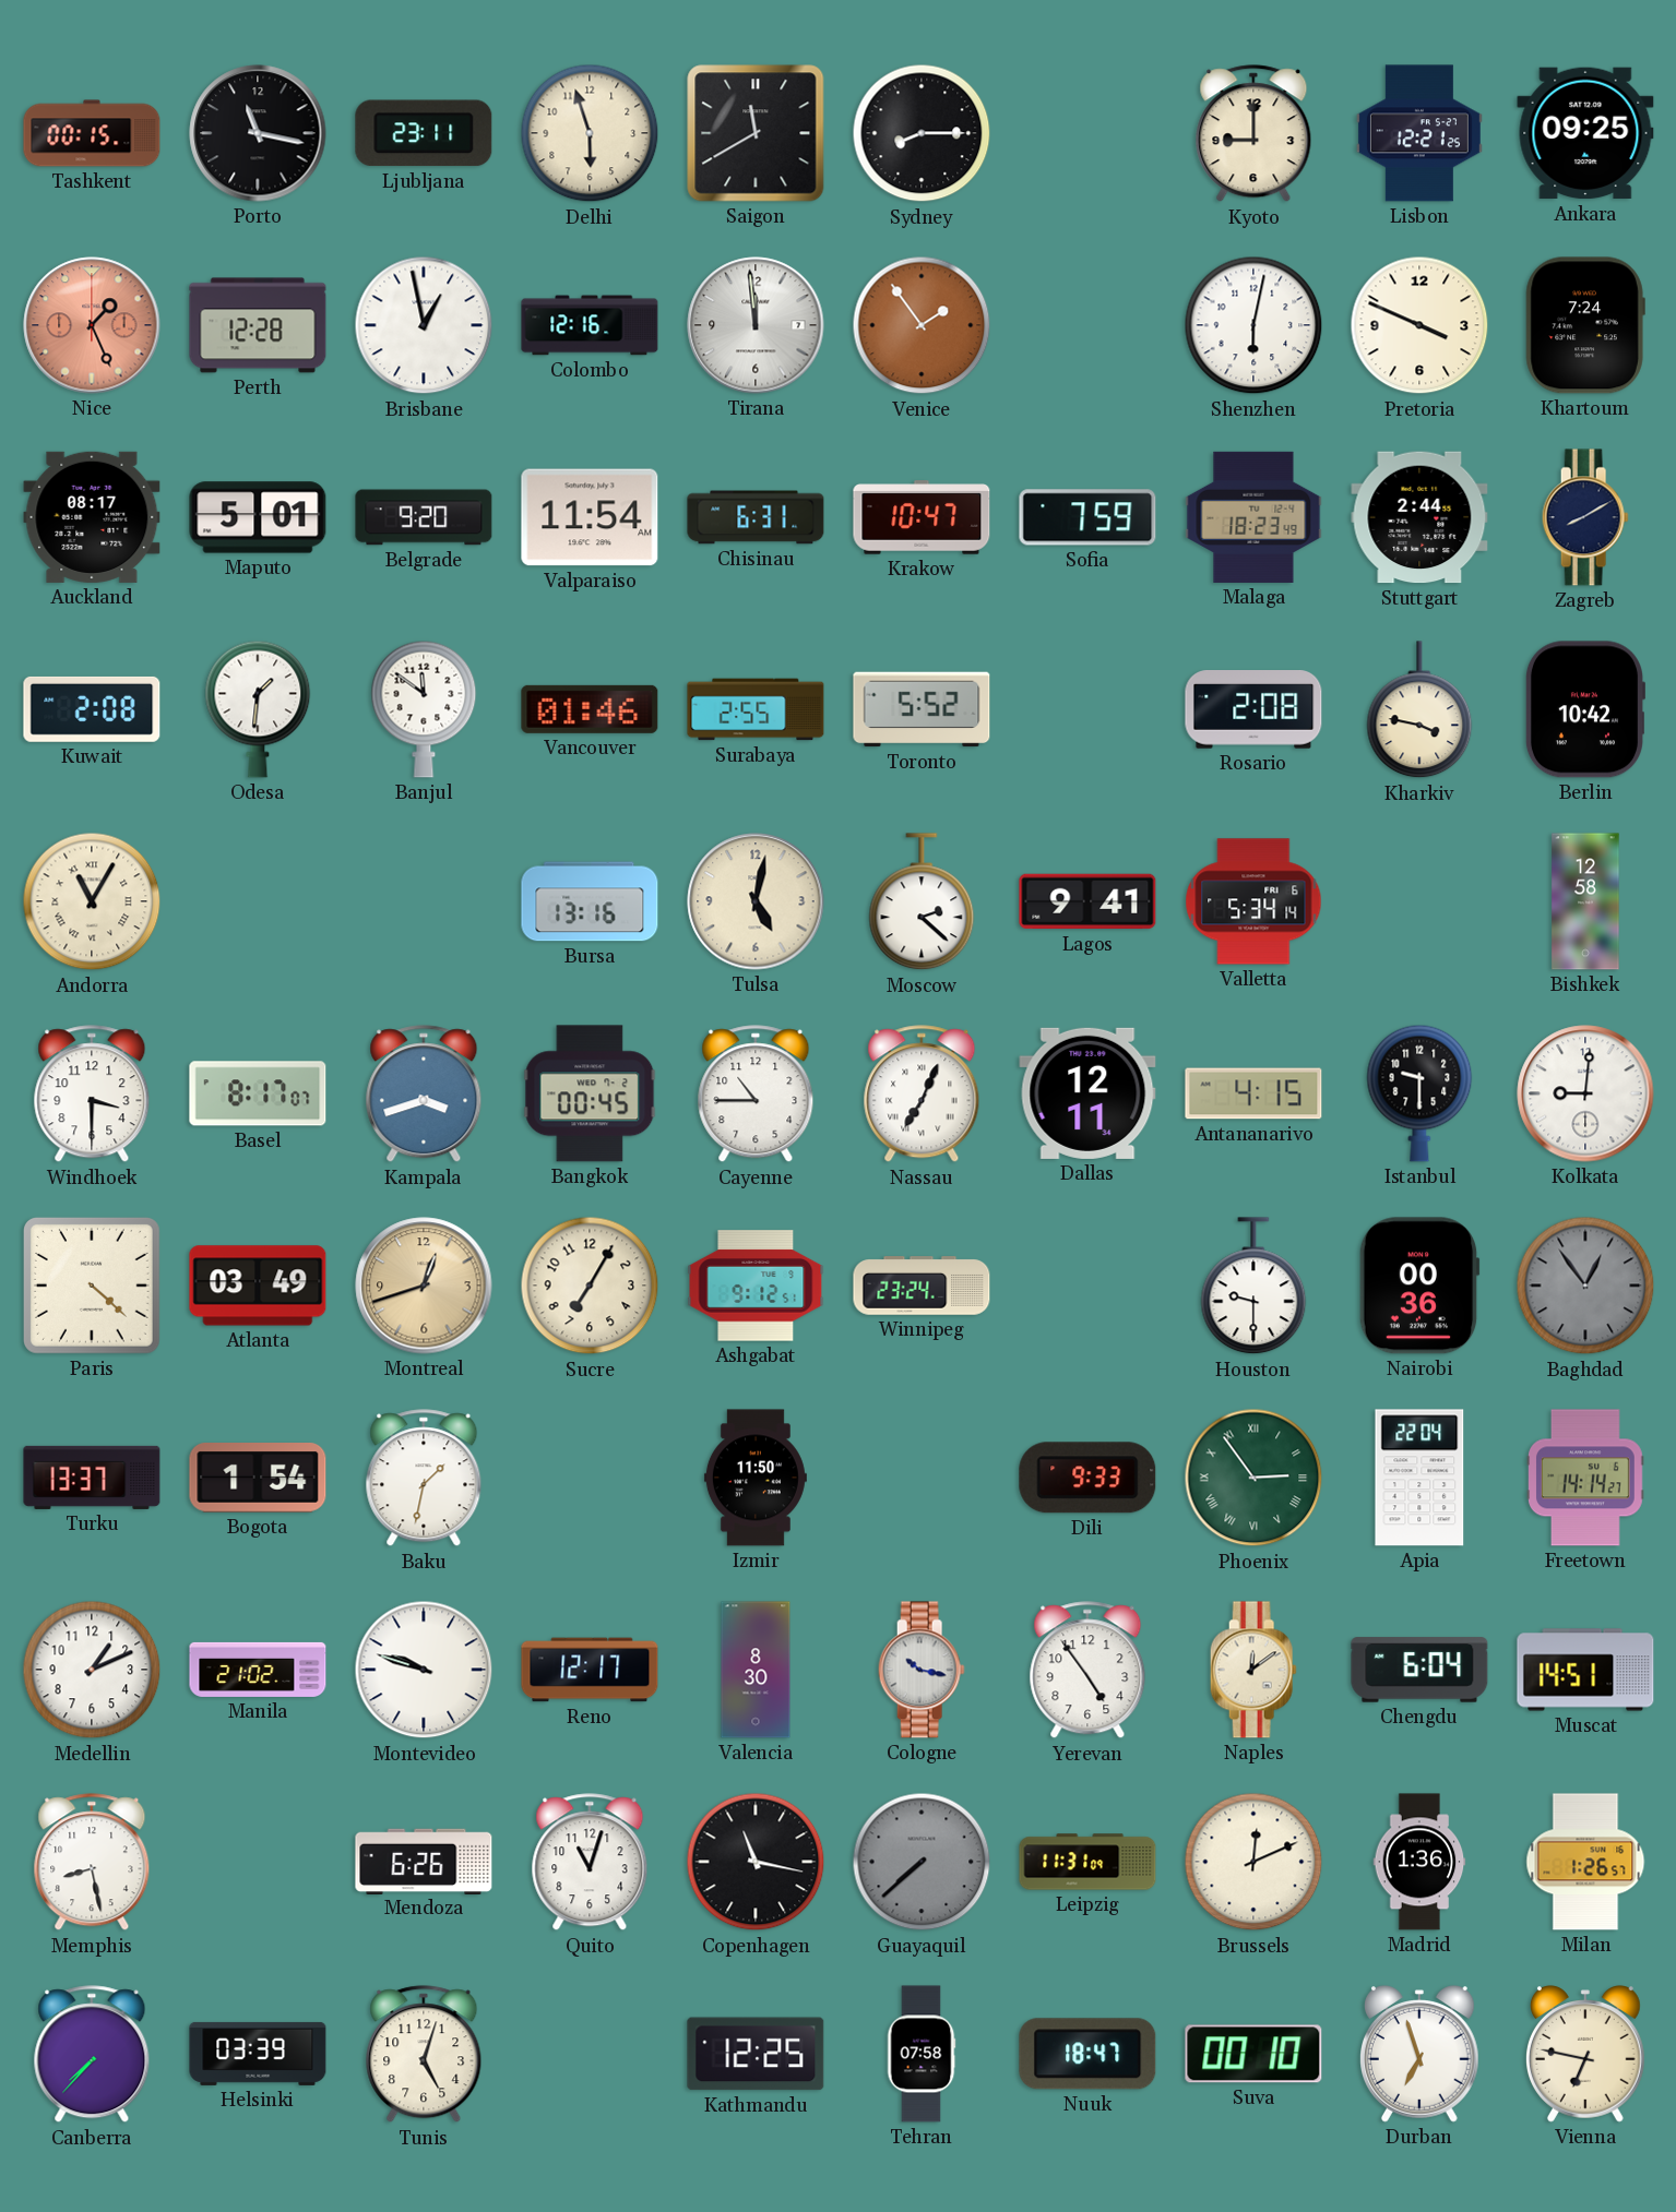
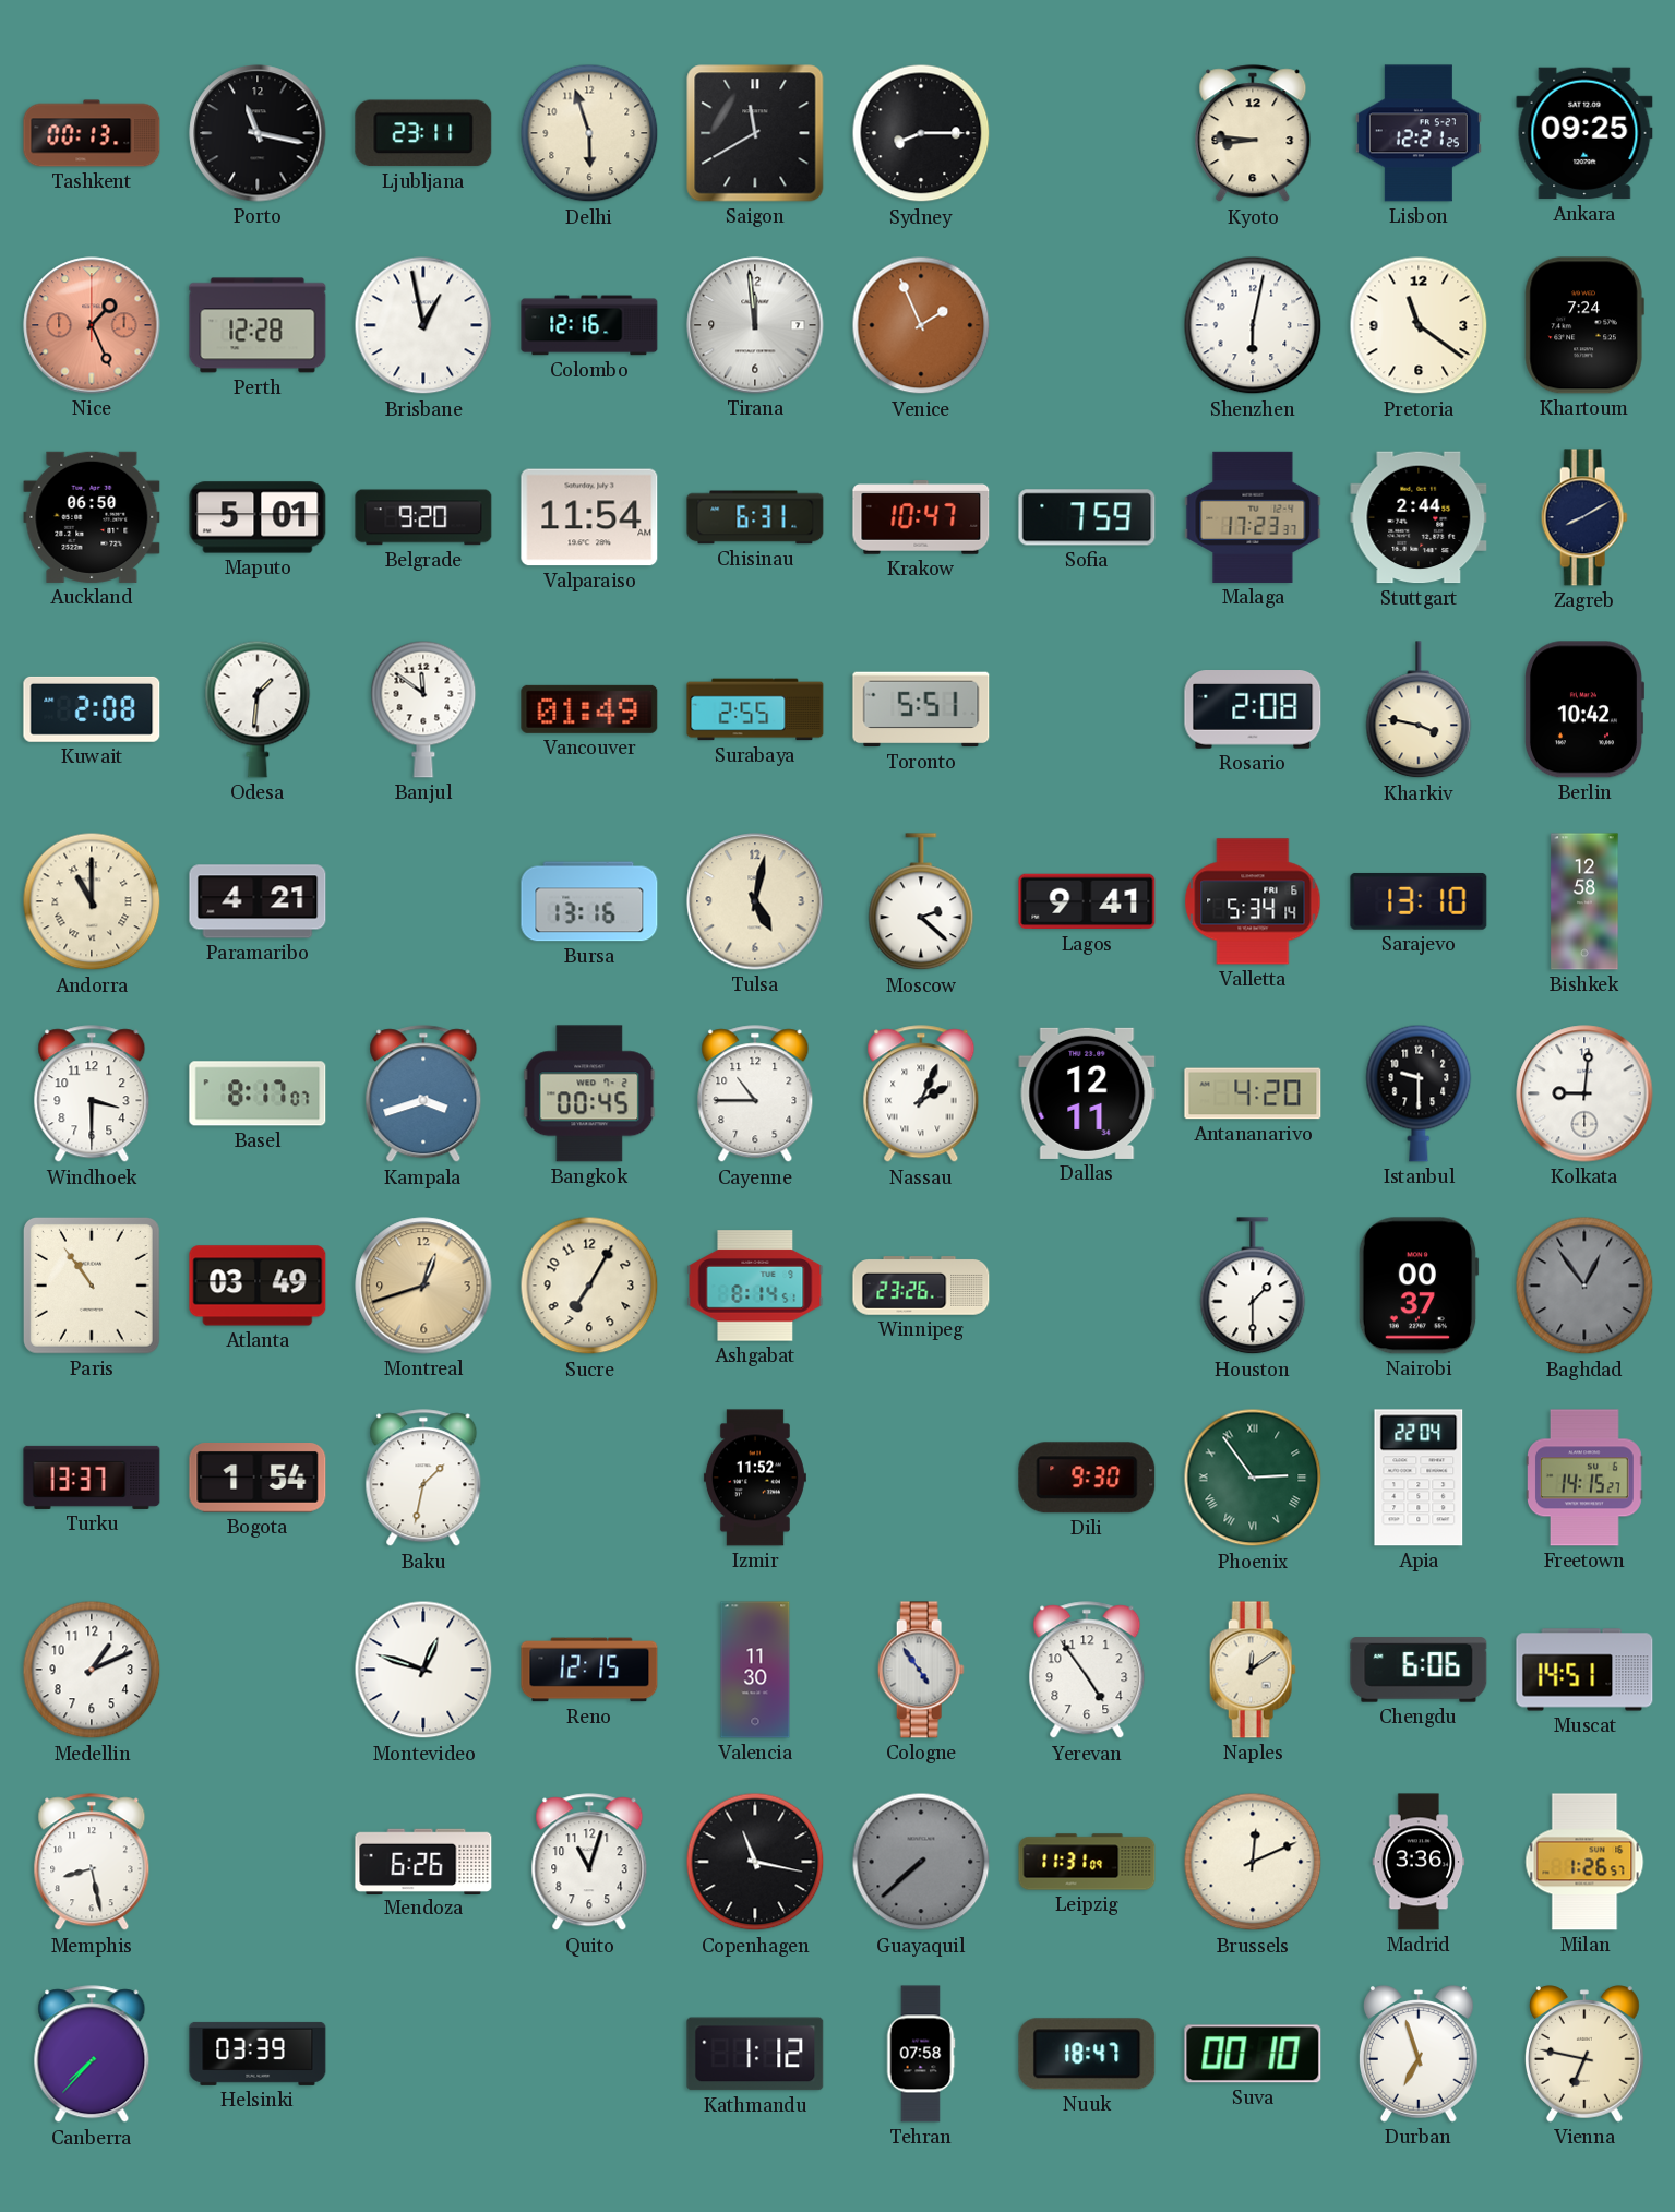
Tashkent: 00:15 -> 00:13
Kyoto: 9:00 -> 8:46
Venice: 1:54 -> 1:56
Pretoria: 3:49 -> 11:21
Auckland: 08:17 -> 06:50
Malaga: 18:23 -> 17:23
Vancouver: 01:46 -> 01:49
Toronto: 5:52 -> 5:51
Andorra: 11:05 -> 11:00
Paramaribo: none -> 4:21
Sarajevo: none -> 13:10
Nassau: 7:04 -> 2:04
Antananarivo: 4:15 -> 4:20
Paris: 4:22 -> 10:54
Ashgabat: 9:12 -> 8:14
Winnipeg: 23:24 -> 23:26
Houston: 9:30 -> 1:30
Nairobi: 00:36 -> 00:37
Izmir: 11:50 -> 11:52
Dili: 9:33 -> 9:30
Freetown: 14:14 -> 14:15
Manila: 21:02 -> none
Montevideo: 9:48 -> 12:48
Reno: 12:17 -> 12:15
Valencia: 8:30 -> 11:30
Cologne: 10:17 -> 4:54
Chengdu: 6:04 -> 6:06
Madrid: 1:36 -> 3:36
Tunis: 5:03 -> none
Kathmandu: 12:25 -> 1:12
